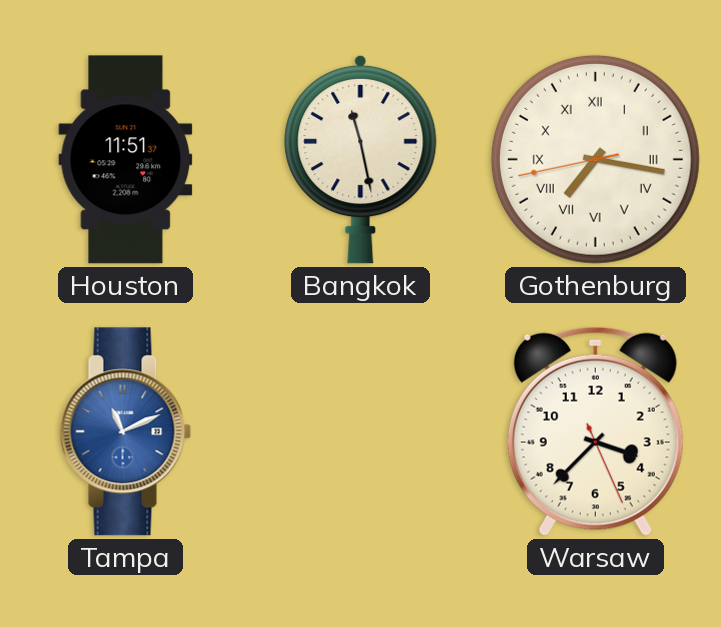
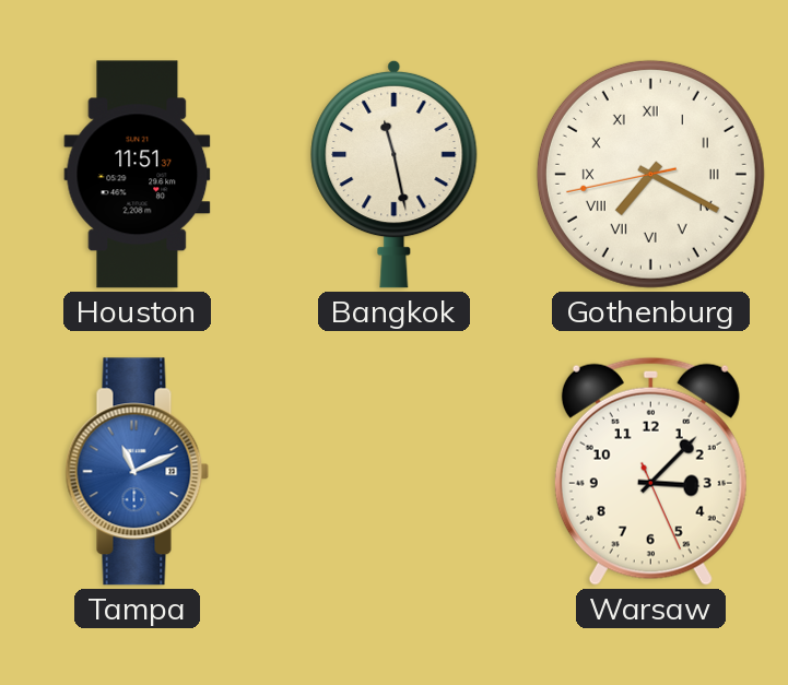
Gothenburg: 7:16 -> 7:19
Warsaw: 3:37 -> 3:07
